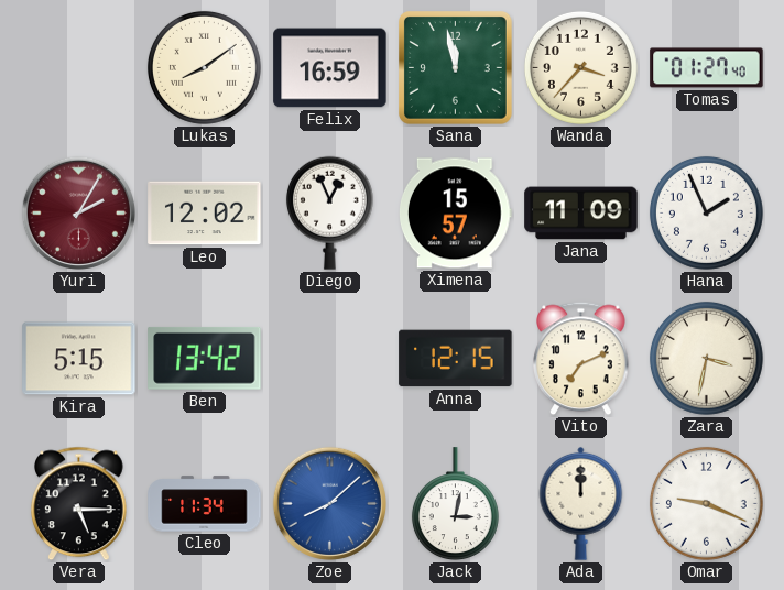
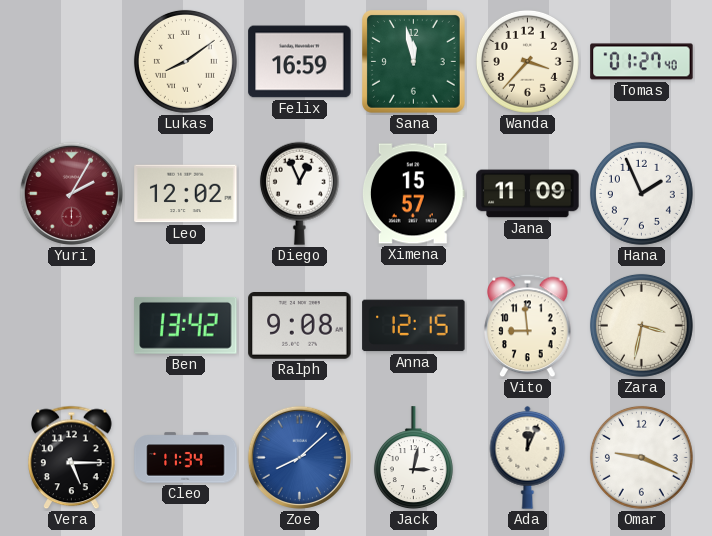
Kira: 5:15 -> none
Ralph: none -> 9:08
Vito: 7:11 -> 8:59
Ada: 12:00 -> 12:04
